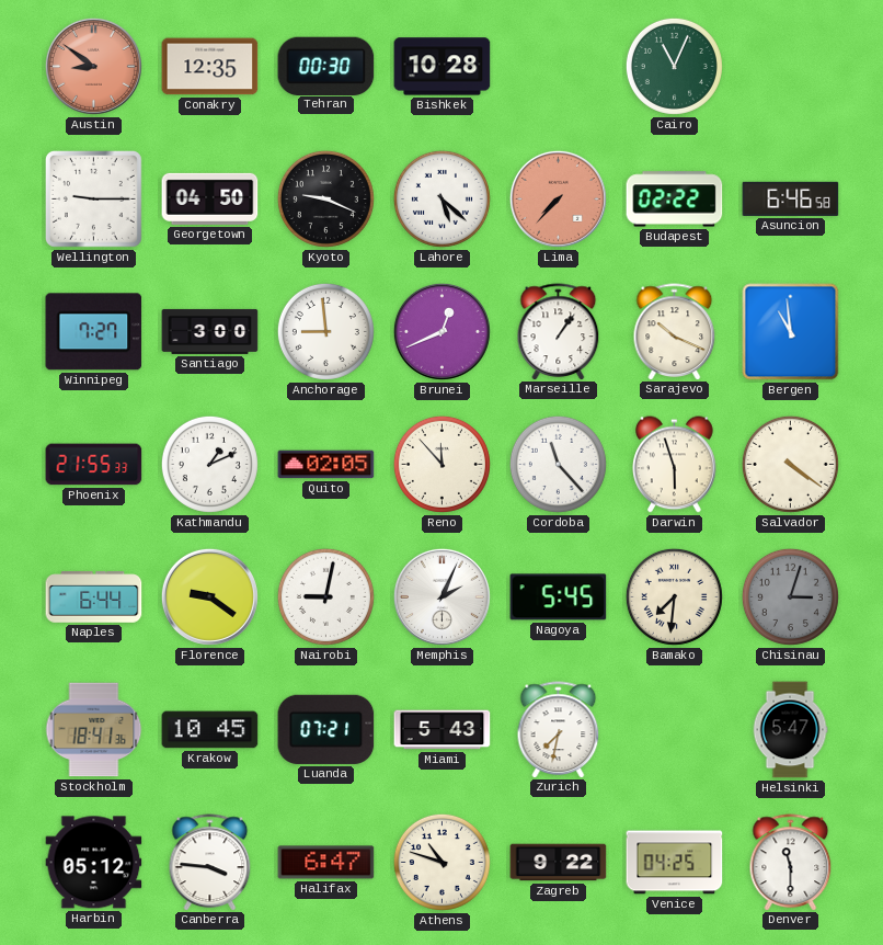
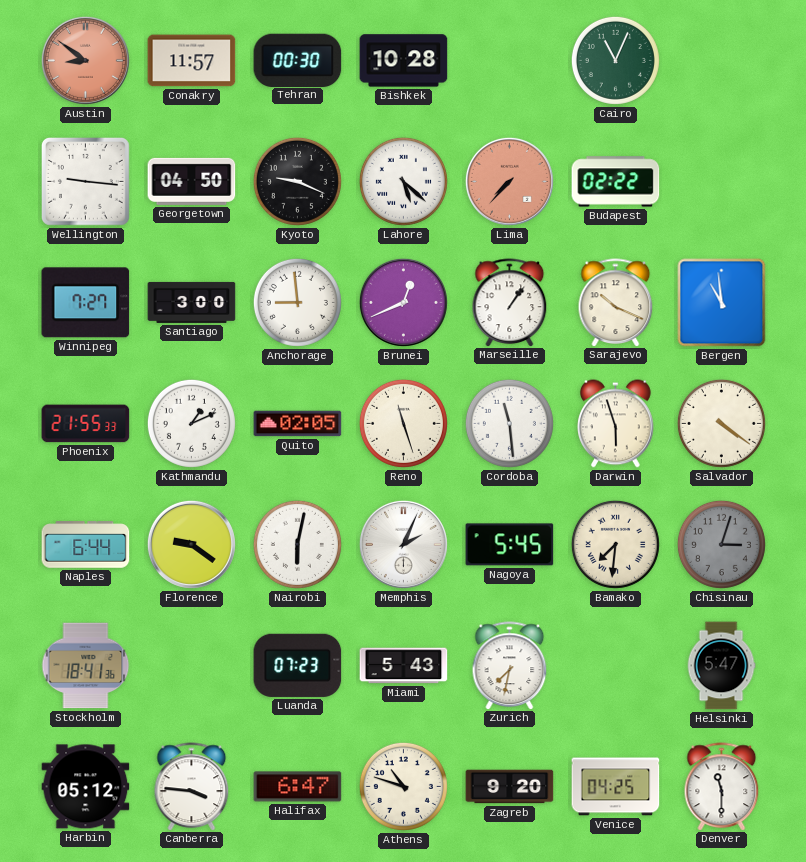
Conakry: 12:35 -> 11:57
Wellington: 9:15 -> 9:16
Asuncion: 6:46 -> none
Reno: 11:53 -> 11:27
Cordoba: 11:23 -> 11:29
Nairobi: 9:02 -> 6:02
Krakow: 10:45 -> none
Luanda: 07:21 -> 07:23
Zagreb: 9:22 -> 9:20
